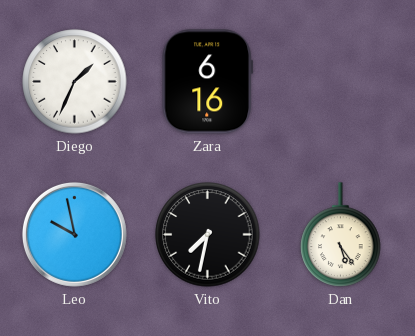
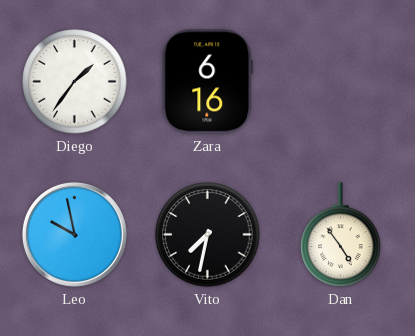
Diego: 1:34 -> 1:36
Dan: 5:24 -> 4:54
